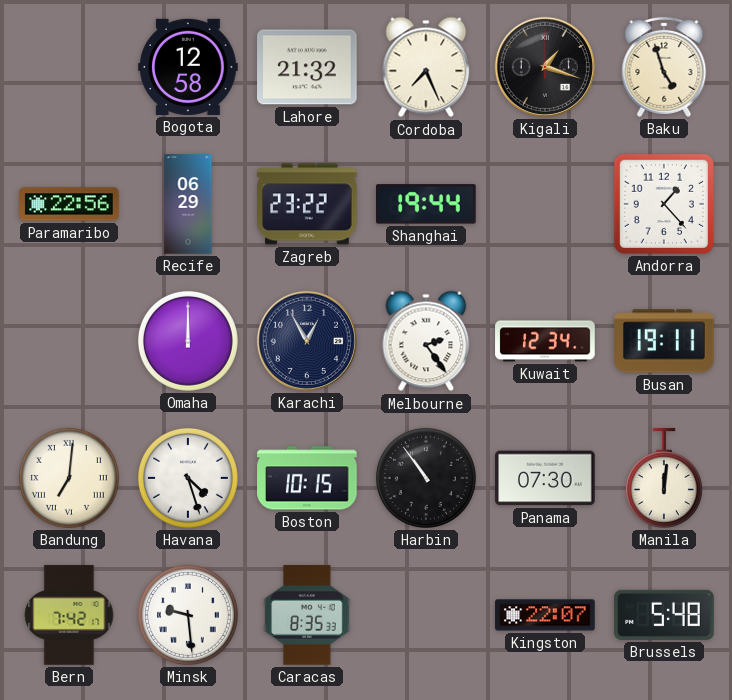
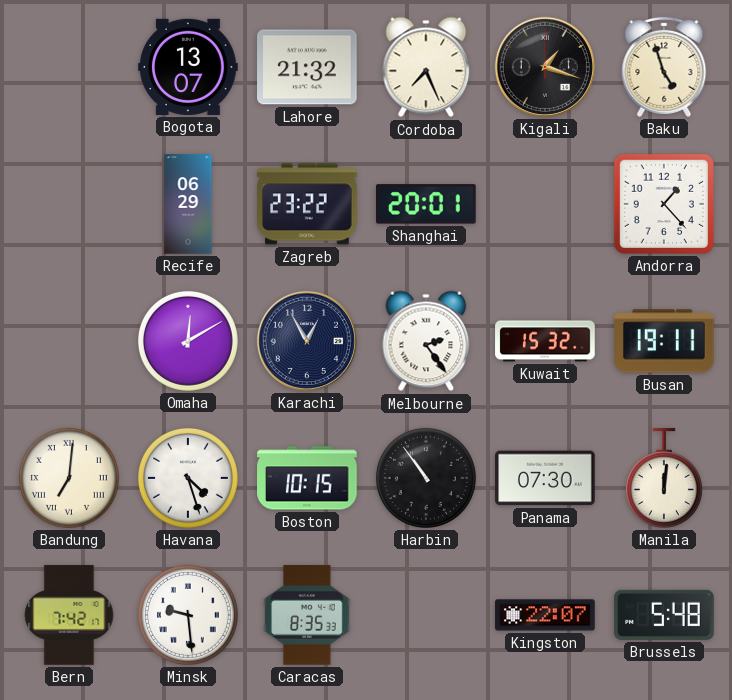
Bogota: 12:58 -> 13:07
Paramaribo: 22:56 -> none
Shanghai: 19:44 -> 20:01
Omaha: 12:00 -> 12:10
Kuwait: 12:34 -> 15:32
